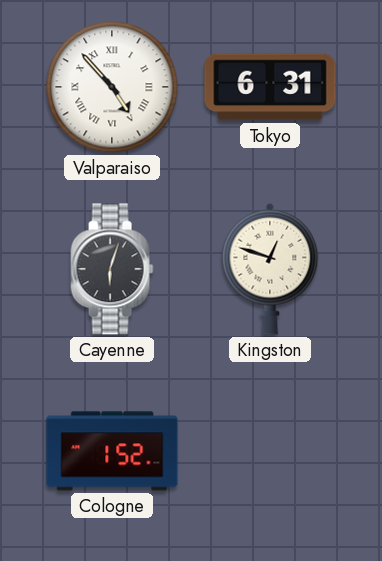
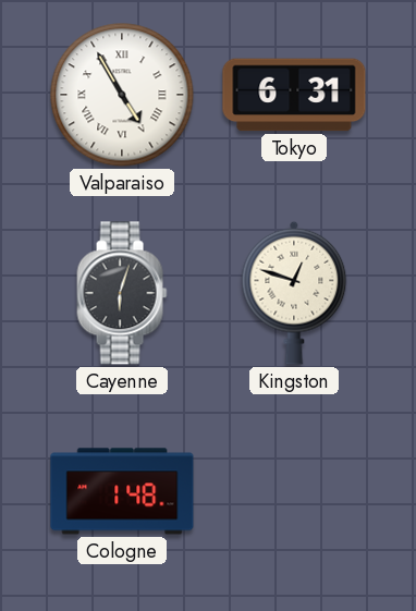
Valparaiso: 4:53 -> 4:55
Cologne: 1:52 -> 1:48
